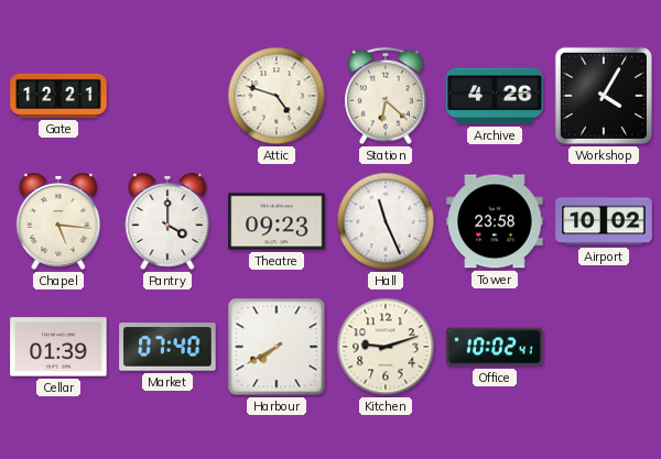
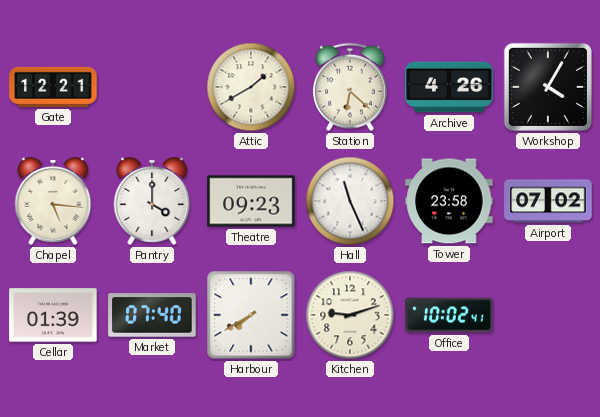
Attic: 4:48 -> 1:40
Airport: 10:02 -> 07:02
